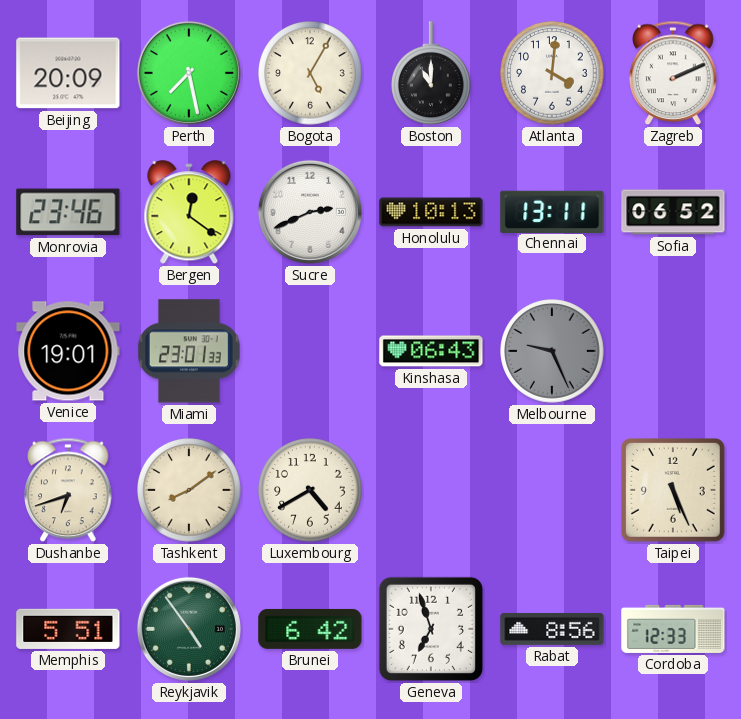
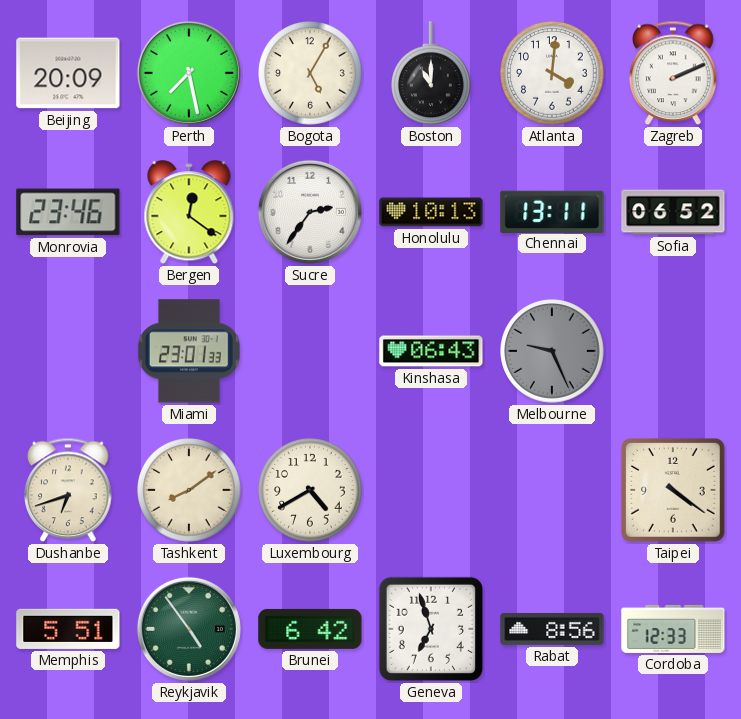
Sucre: 2:41 -> 2:36
Venice: 19:01 -> none
Taipei: 5:26 -> 4:21
